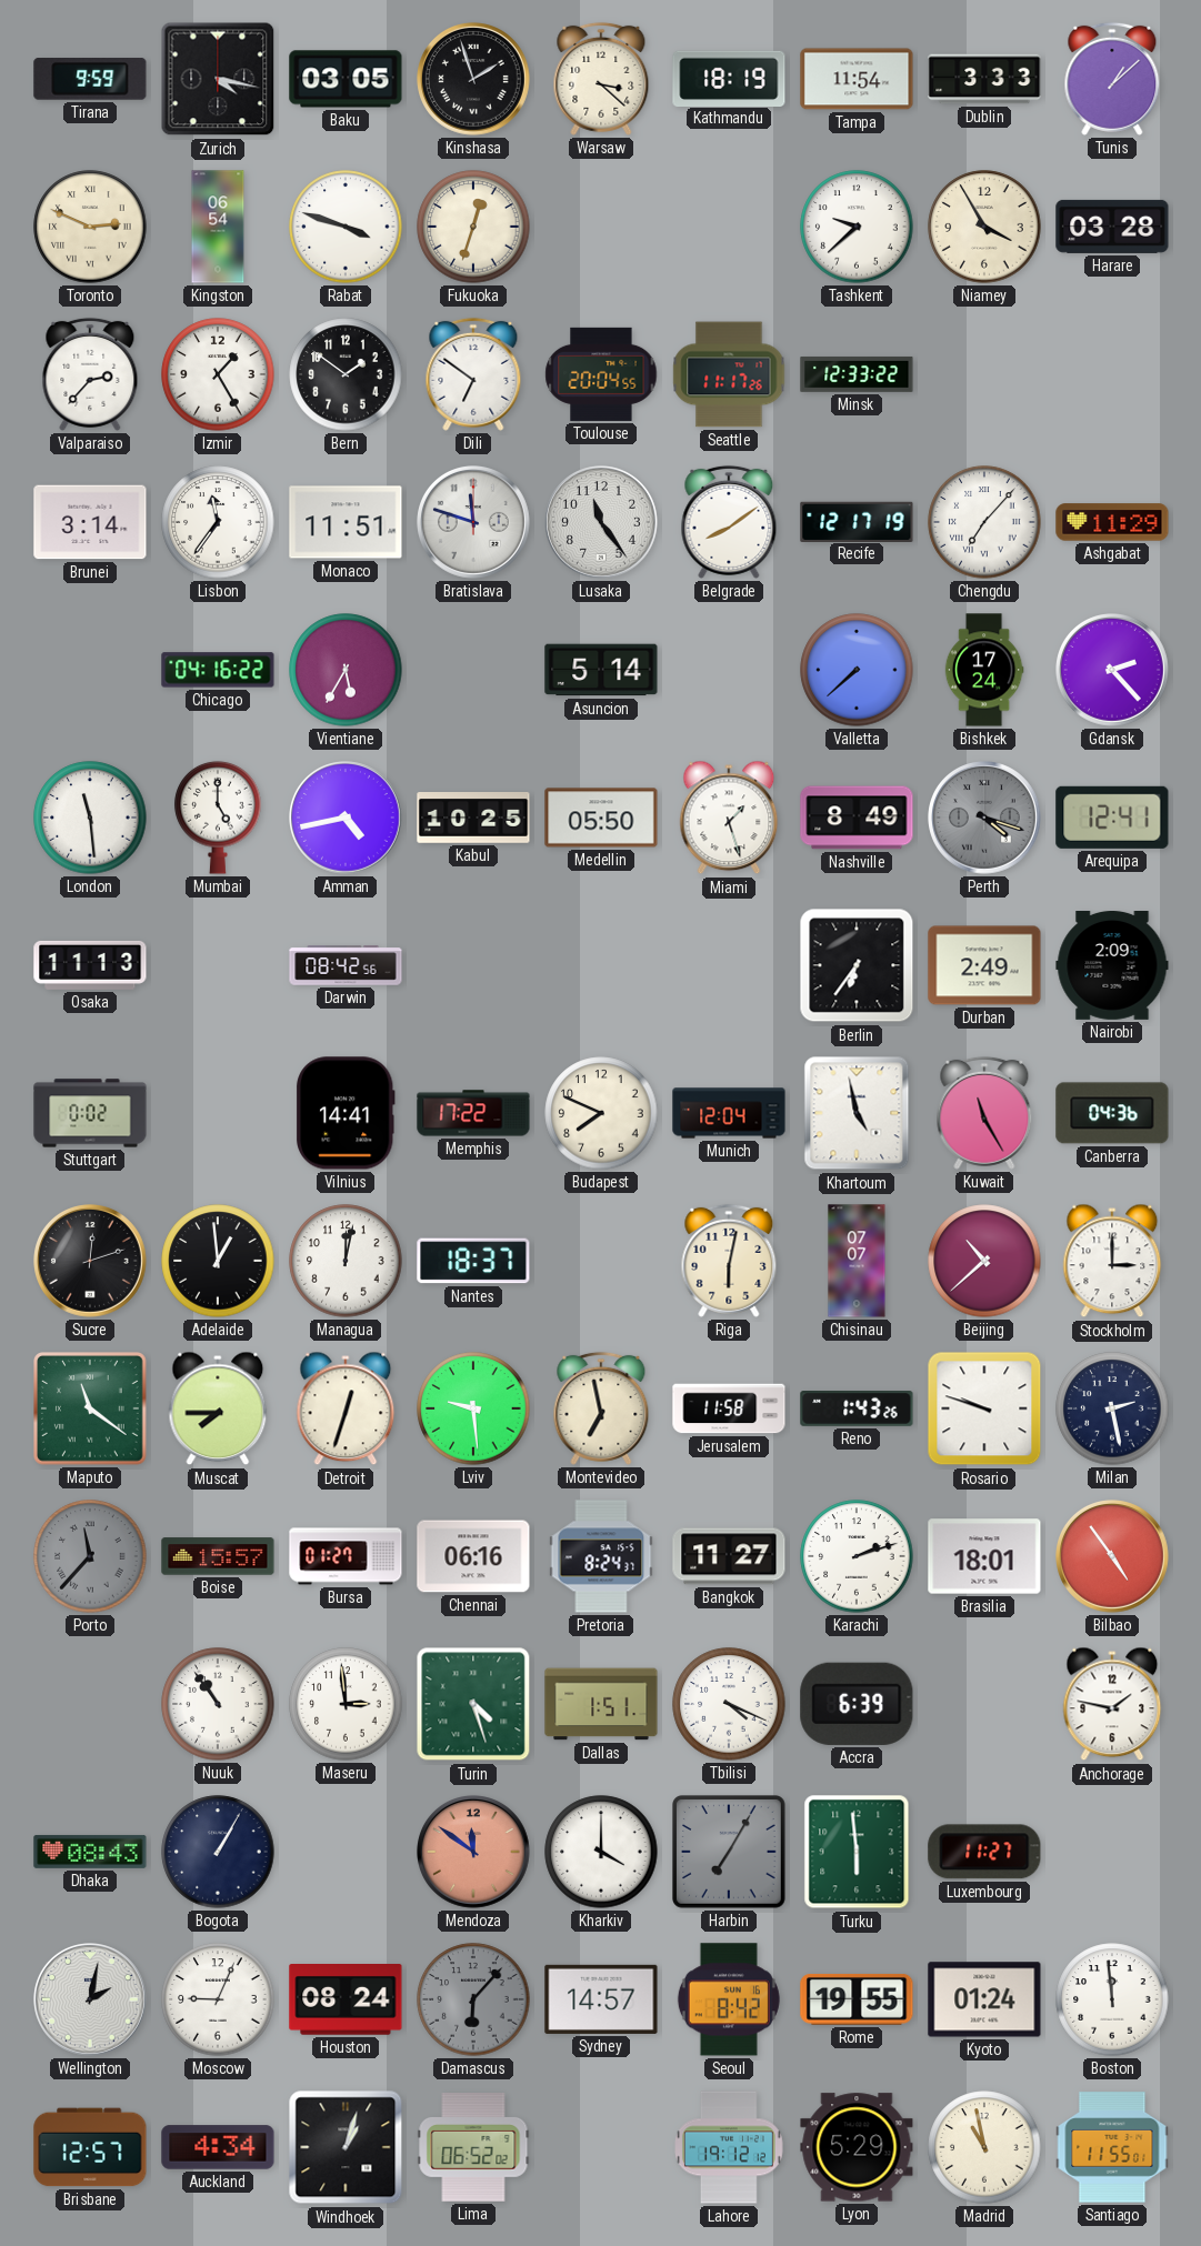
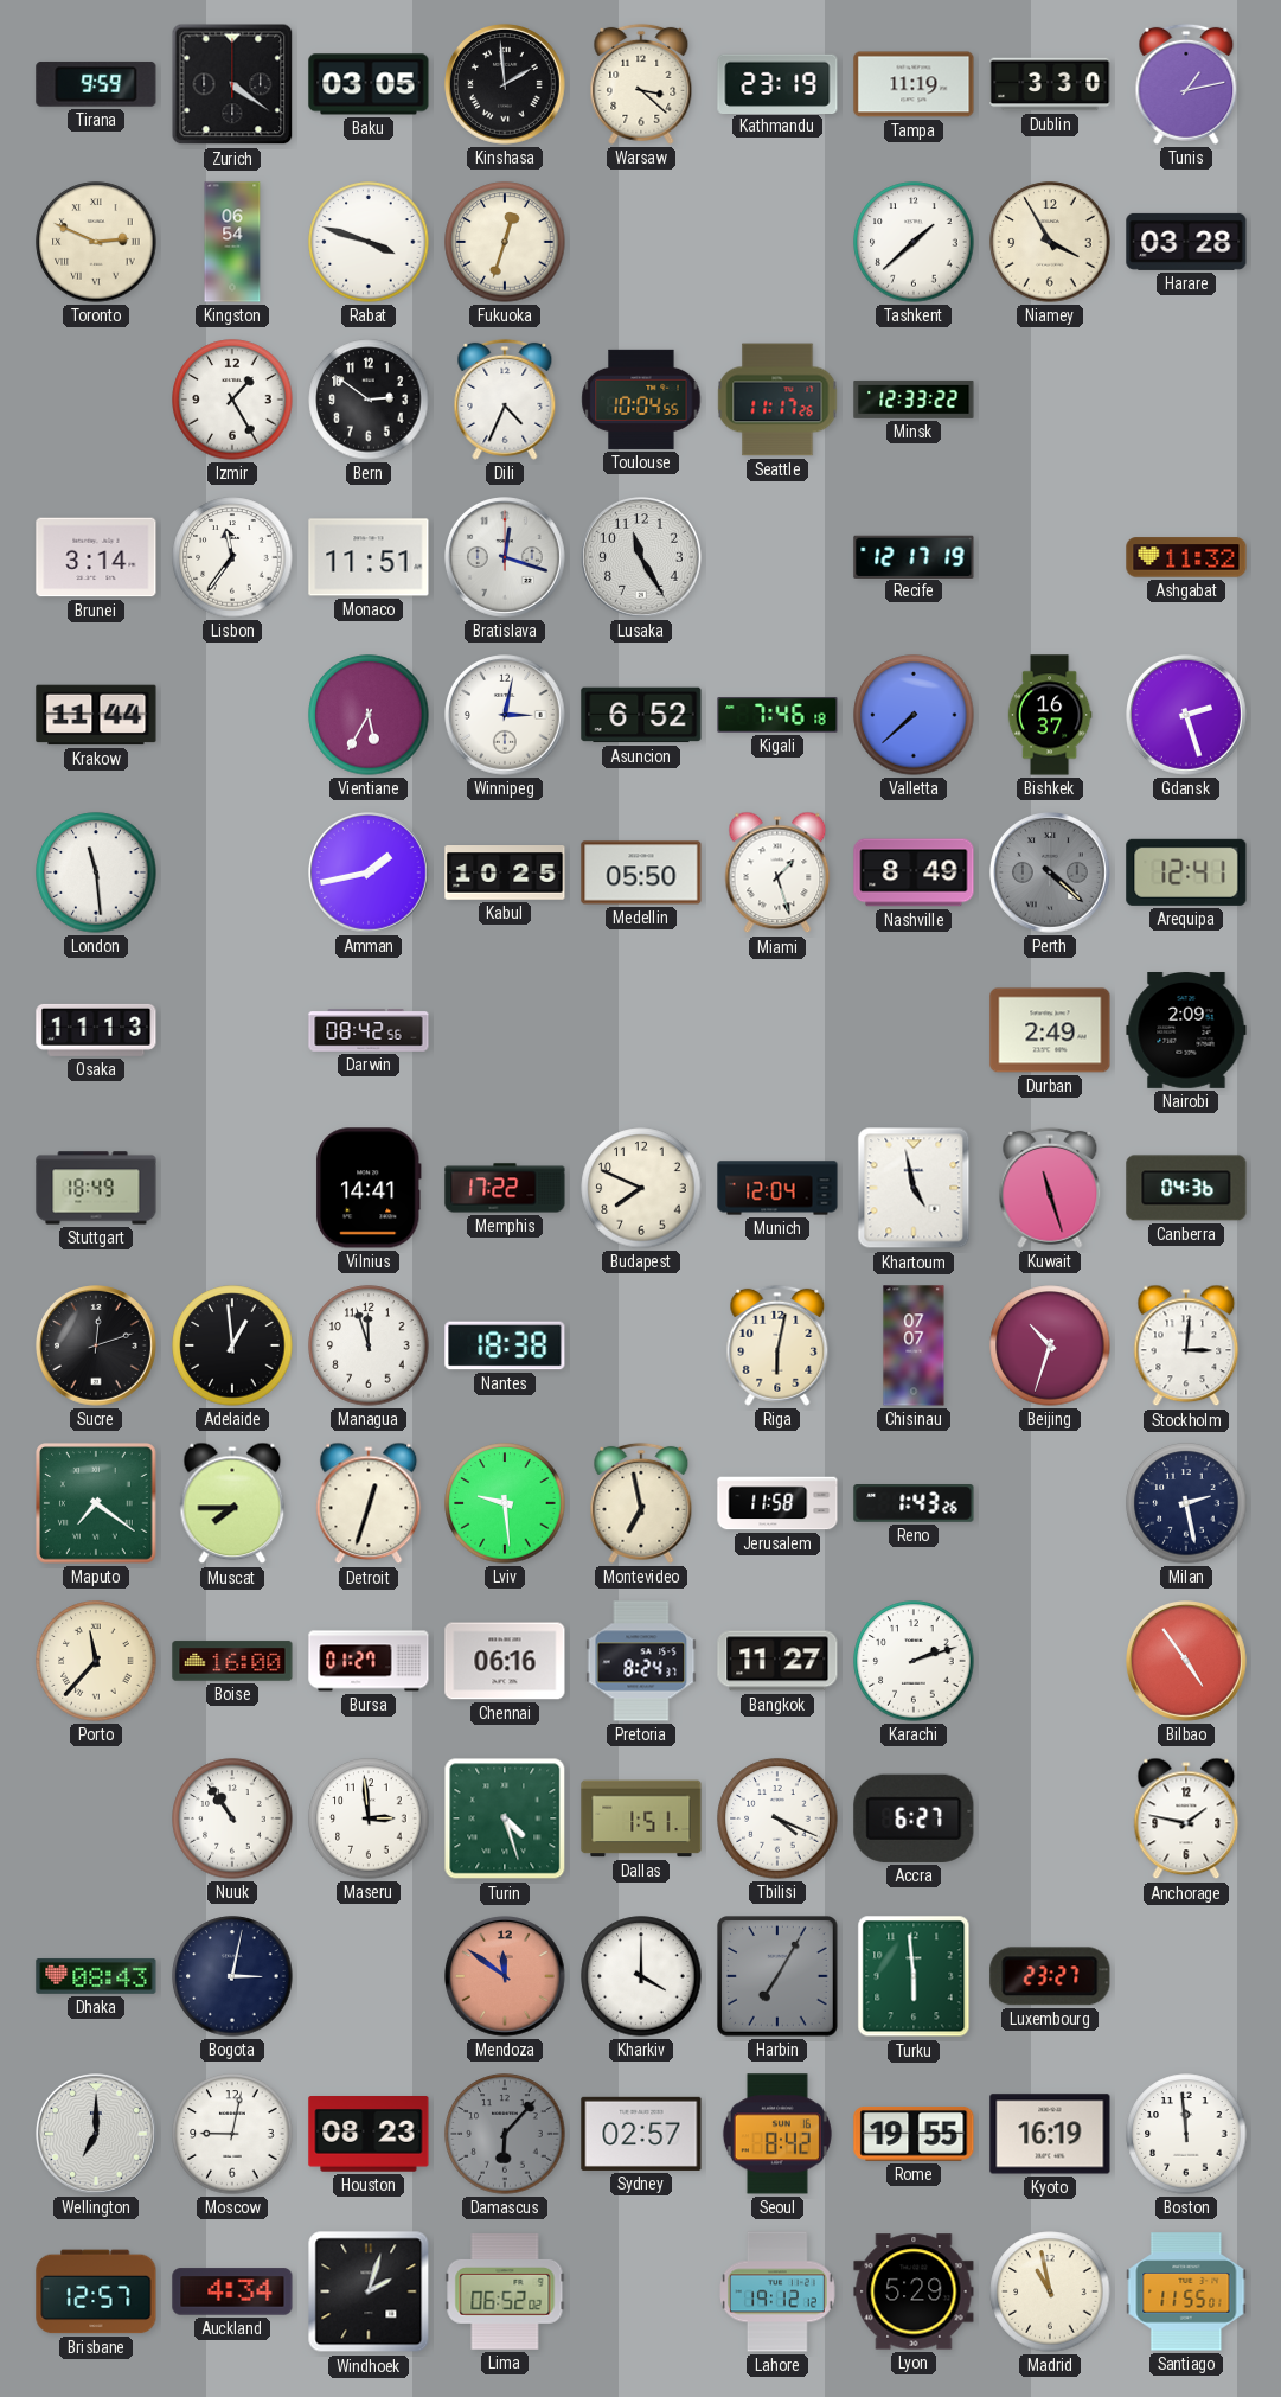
Zurich: 4:17 -> 4:21
Kinshasa: 1:57 -> 1:59
Kathmandu: 18:19 -> 23:19
Tampa: 11:54 -> 11:19
Dublin: 3:33 -> 3:30
Tunis: 1:08 -> 1:13
Tashkent: 9:38 -> 1:38
Valparaiso: 2:37 -> none
Bern: 1:51 -> 2:51
Dili: 6:51 -> 4:34
Toulouse: 20:04 -> 10:04
Bratislava: 11:48 -> 12:18
Lusaka: 11:24 -> 11:25
Belgrade: 8:09 -> none
Chengdu: 7:07 -> none
Ashgabat: 11:29 -> 11:32
Krakow: none -> 11:44
Chicago: 04:16 -> none
Winnipeg: none -> 3:02
Asuncion: 5:14 -> 6:52
Kigali: none -> 7:46
Bishkek: 17:24 -> 16:37
Gdansk: 2:23 -> 2:27
Mumbai: 5:00 -> none
Amman: 4:43 -> 1:43
Perth: 4:18 -> 4:22
Berlin: 6:36 -> none
Stuttgart: 0:02 -> 18:49
Kuwait: 11:25 -> 11:27
Managua: 12:02 -> 11:57
Nantes: 18:37 -> 18:38
Beijing: 10:38 -> 10:33
Stockholm: 3:00 -> 3:01
Maputo: 11:21 -> 7:21
Rosario: 9:48 -> none
Porto dial: grey -> cream
Boise: 15:57 -> 16:00
Brasilia: 18:01 -> none
Accra: 6:39 -> 6:27
Bogota: 1:05 -> 3:02
Luxembourg: 11:27 -> 23:27
Wellington: 2:02 -> 7:00
Moscow: 9:04 -> 9:02
Houston: 08:24 -> 08:23
Sydney: 14:57 -> 02:57
Kyoto: 01:24 -> 16:19
Windhoek: 1:03 -> 2:03
